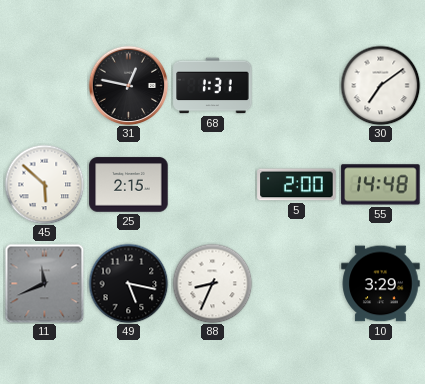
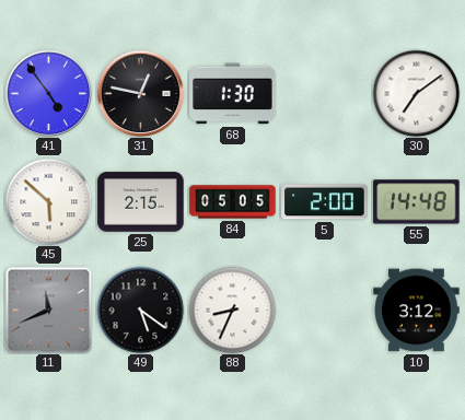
41: none -> 4:54
68: 1:31 -> 1:30
84: none -> 05:05
49: 5:17 -> 5:21
10: 3:29 -> 3:12
